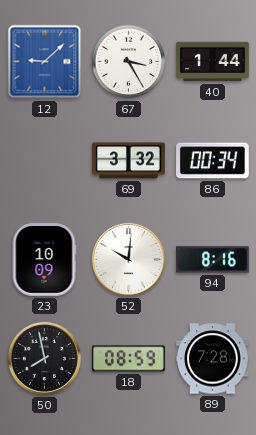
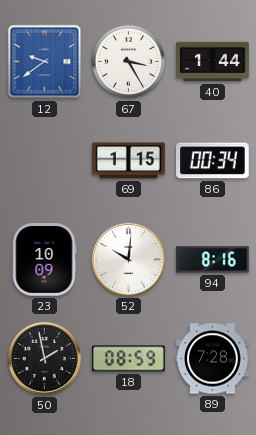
12: 9:08 -> 9:39
69: 3:32 -> 1:15
50: 7:58 -> 1:58
